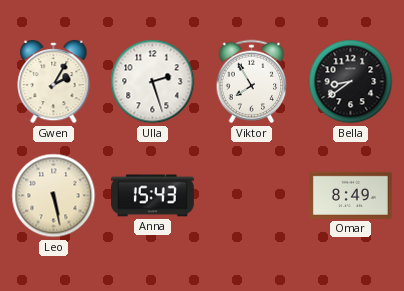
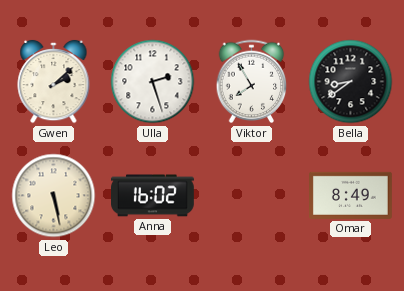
Gwen: 2:05 -> 2:08
Anna: 15:43 -> 16:02
